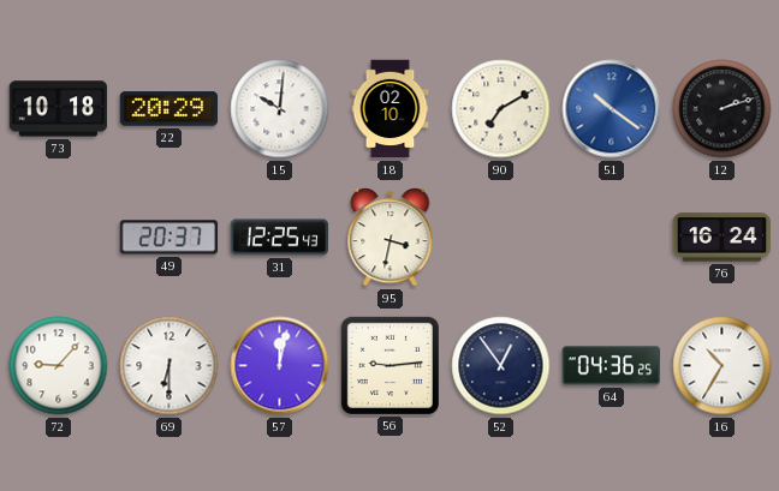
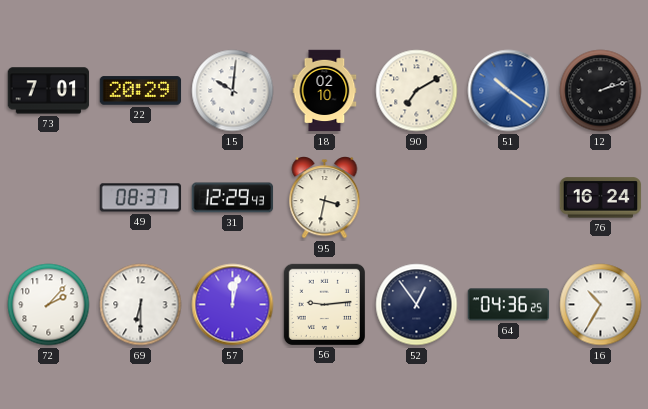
73: 10:18 -> 7:01
49: 20:37 -> 08:37
31: 12:25 -> 12:29
72: 9:07 -> 2:07
